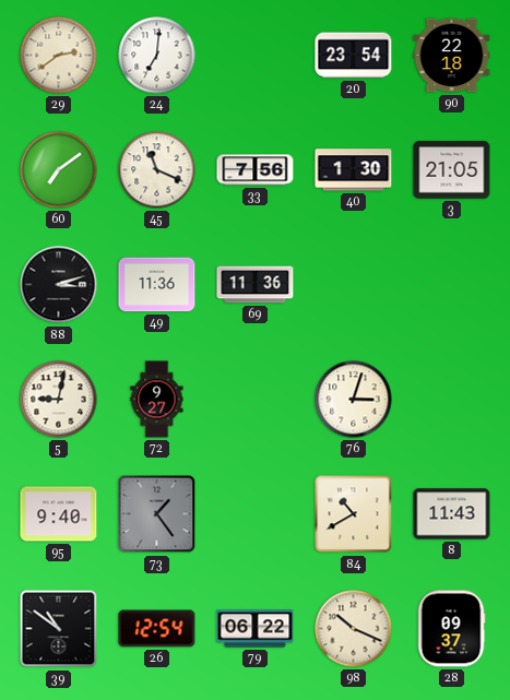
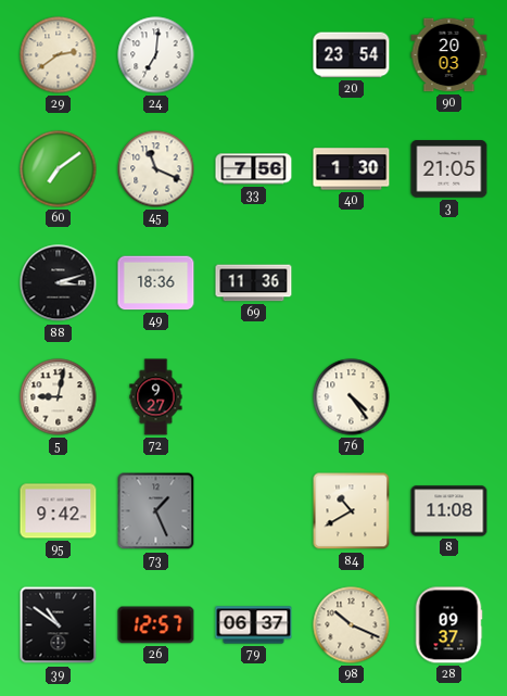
90: 22:18 -> 20:03
49: 11:36 -> 18:36
76: 3:03 -> 4:24
95: 9:40 -> 9:42
73: 1:24 -> 1:26
8: 11:43 -> 11:08
26: 12:54 -> 12:57
79: 06:22 -> 06:37
